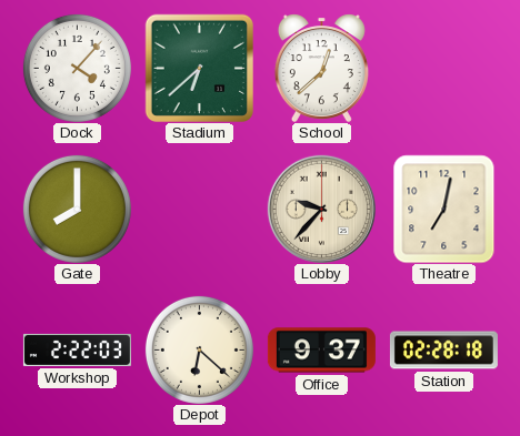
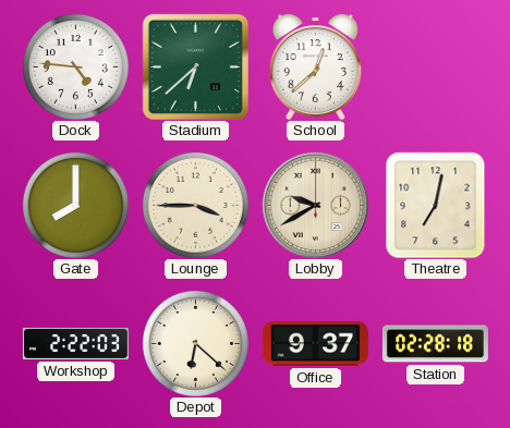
Dock: 4:07 -> 4:46
Lounge: none -> 3:45
Lobby: 9:37 -> 9:40
